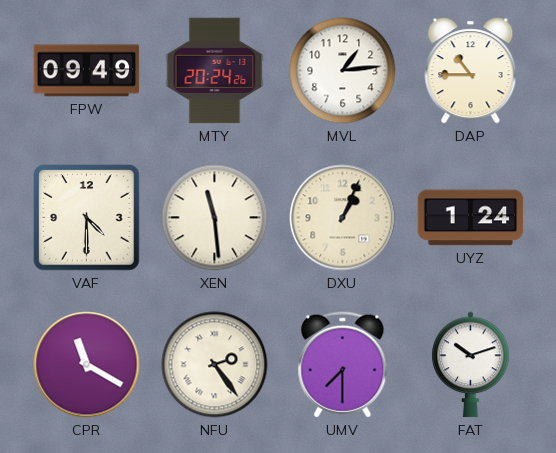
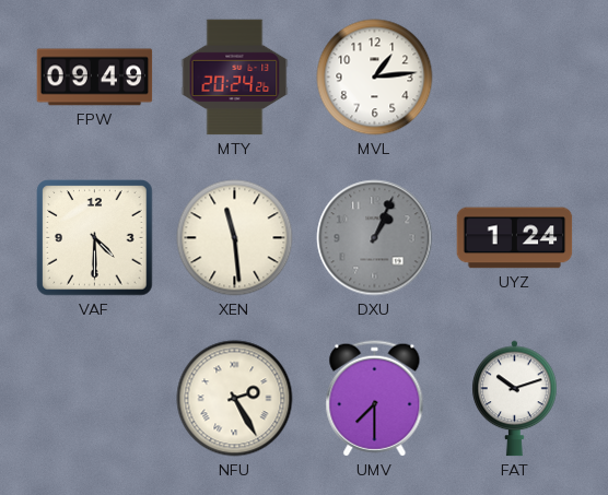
DAP: 10:45 -> none
DXU dial: cream -> grey
CPR: 11:20 -> none
NFU: 2:24 -> 2:25
